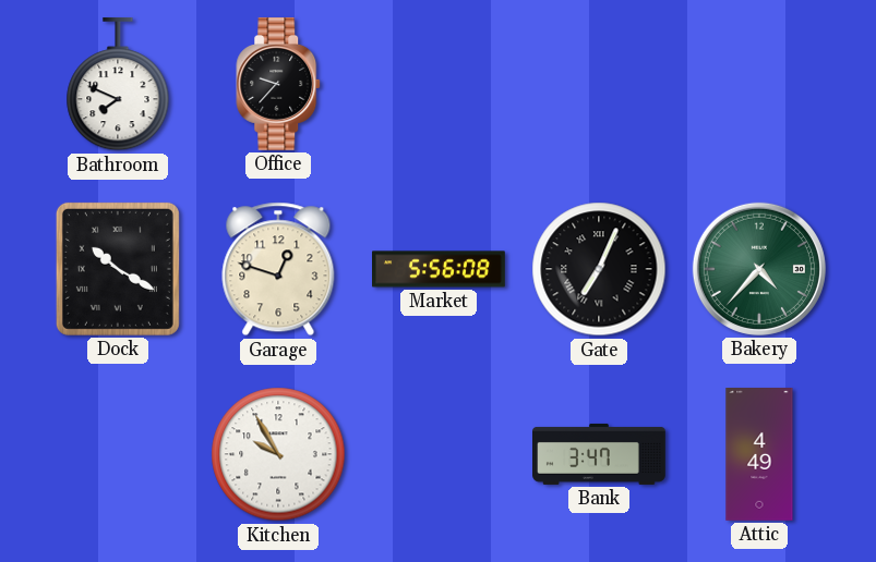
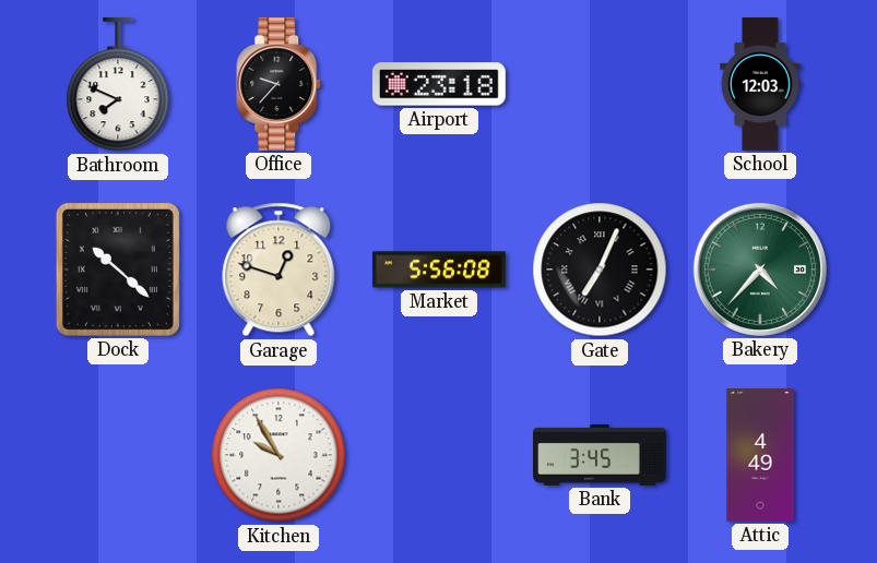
Airport: none -> 23:18
School: none -> 12:03
Dock: 10:20 -> 10:22
Bank: 3:47 -> 3:45
